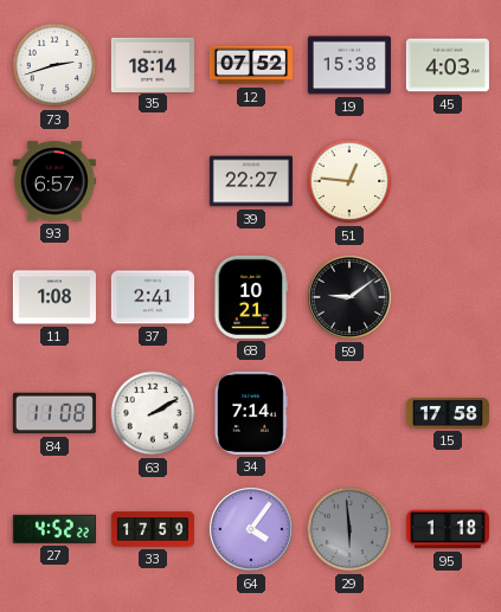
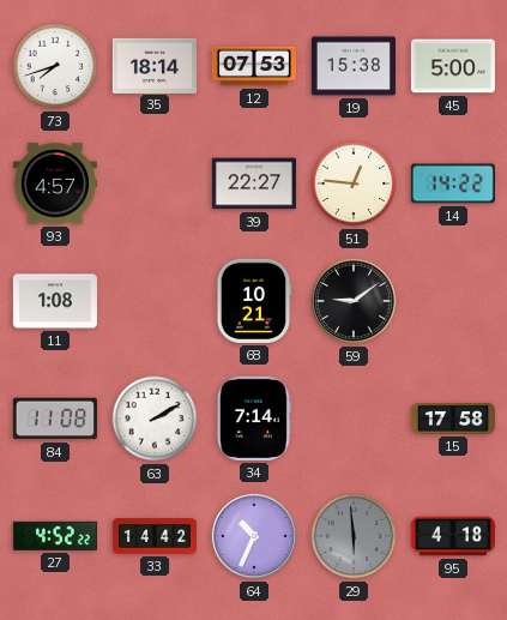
73: 2:42 -> 7:42
12: 07:52 -> 07:53
45: 4:03 -> 5:00
93: 6:57 -> 4:57
14: none -> 14:22
37: 2:41 -> none
33: 17:59 -> 14:42
64: 4:06 -> 10:34
95: 1:18 -> 4:18
